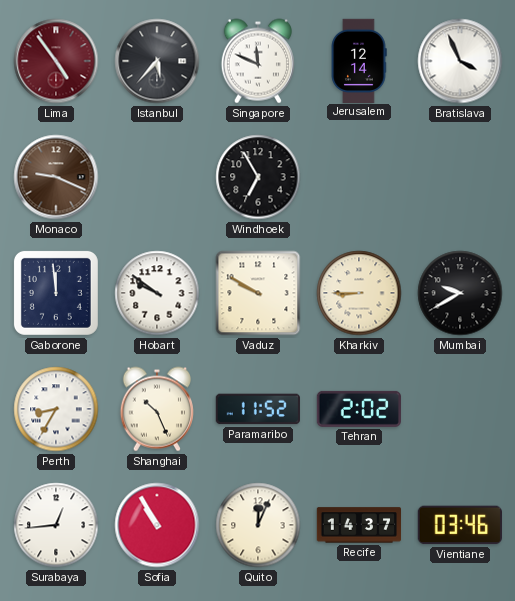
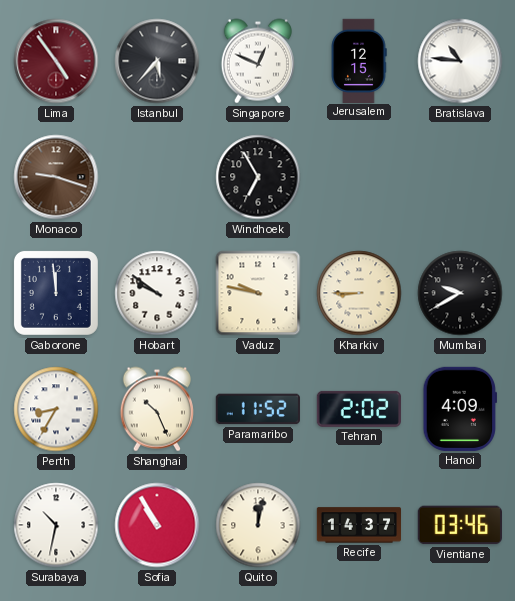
Singapore: 11:49 -> 12:49
Jerusalem: 12:14 -> 12:15
Bratislava: 3:56 -> 10:46
Monaco: 9:19 -> 9:18
Vaduz: 9:50 -> 9:47
Hanoi: none -> 4:09
Surabaya: 12:44 -> 10:32
Quito: 12:04 -> 12:02
